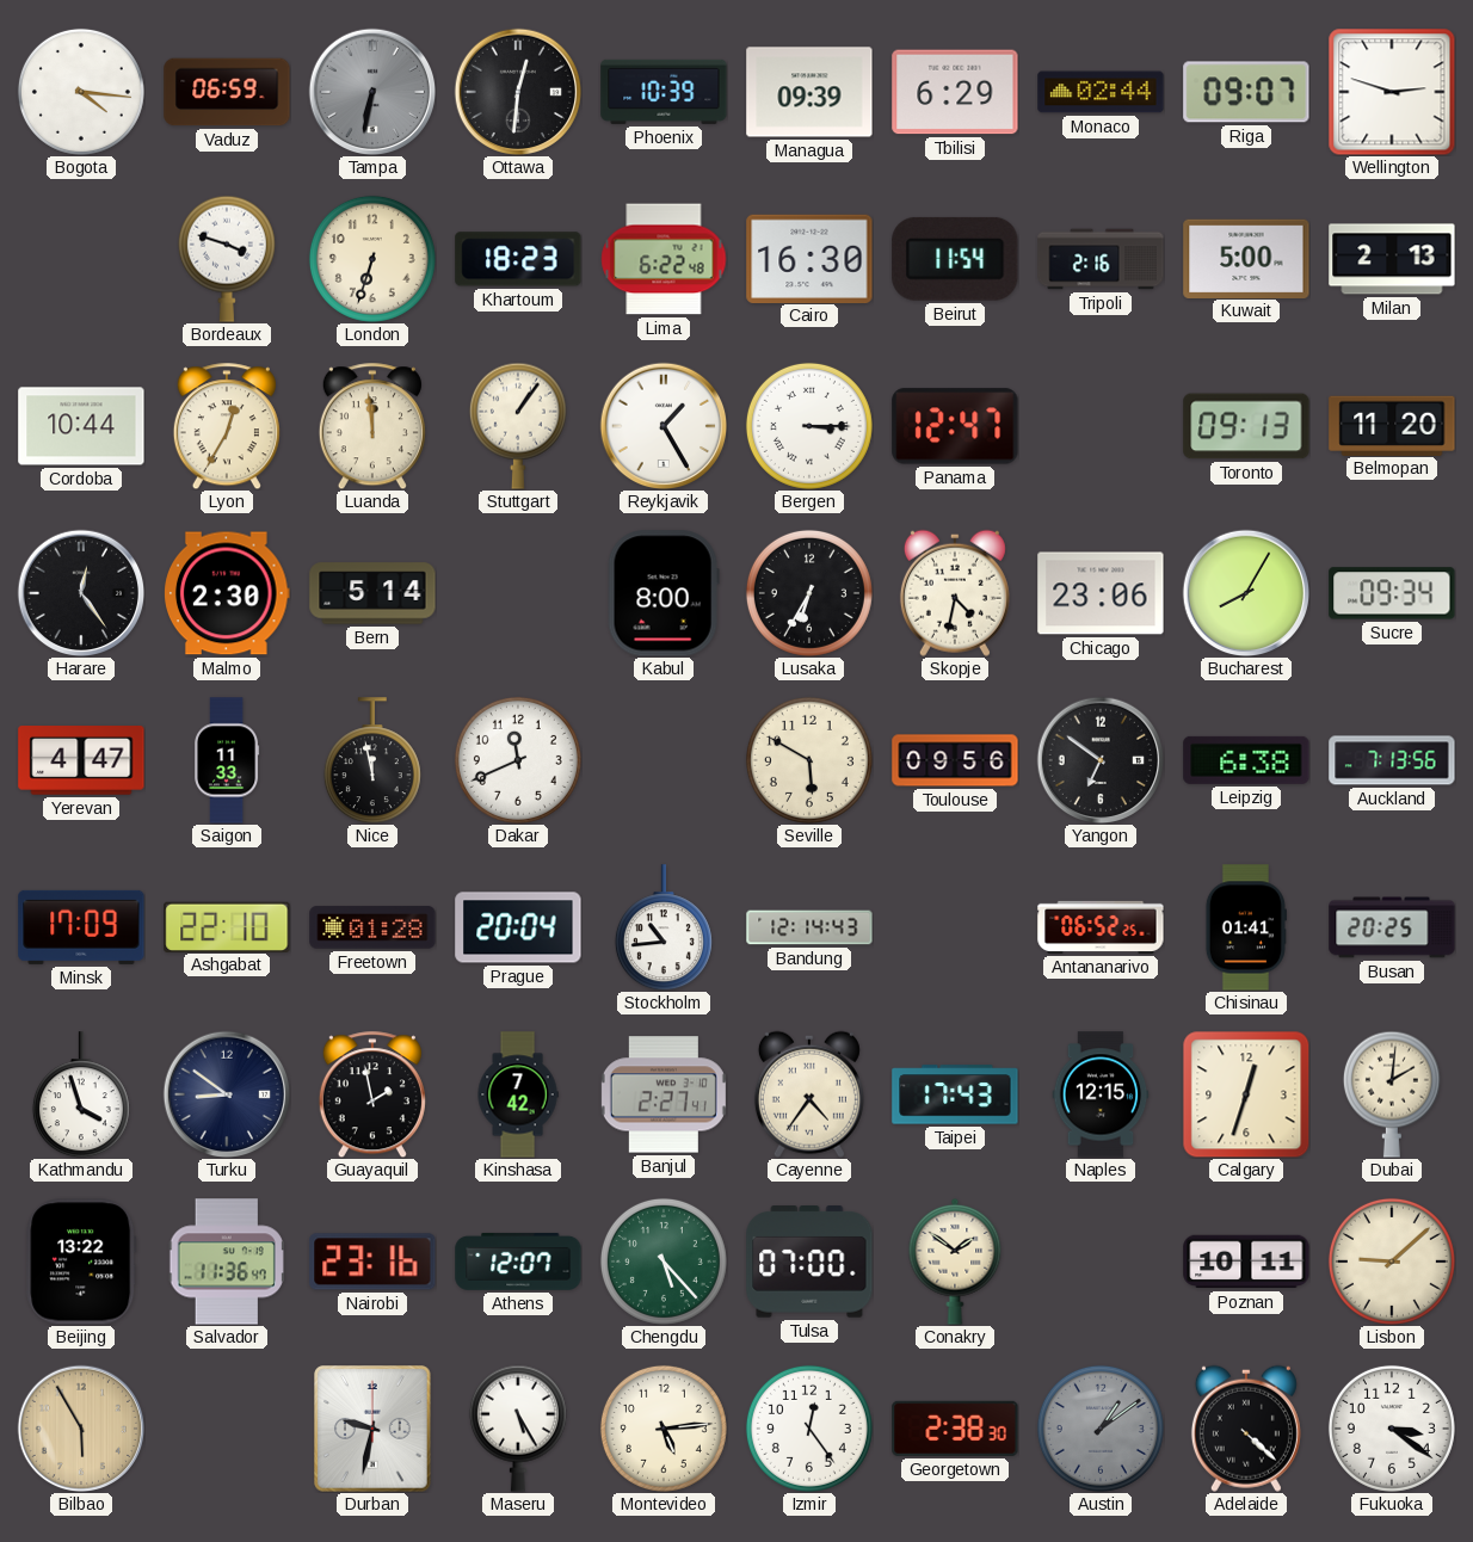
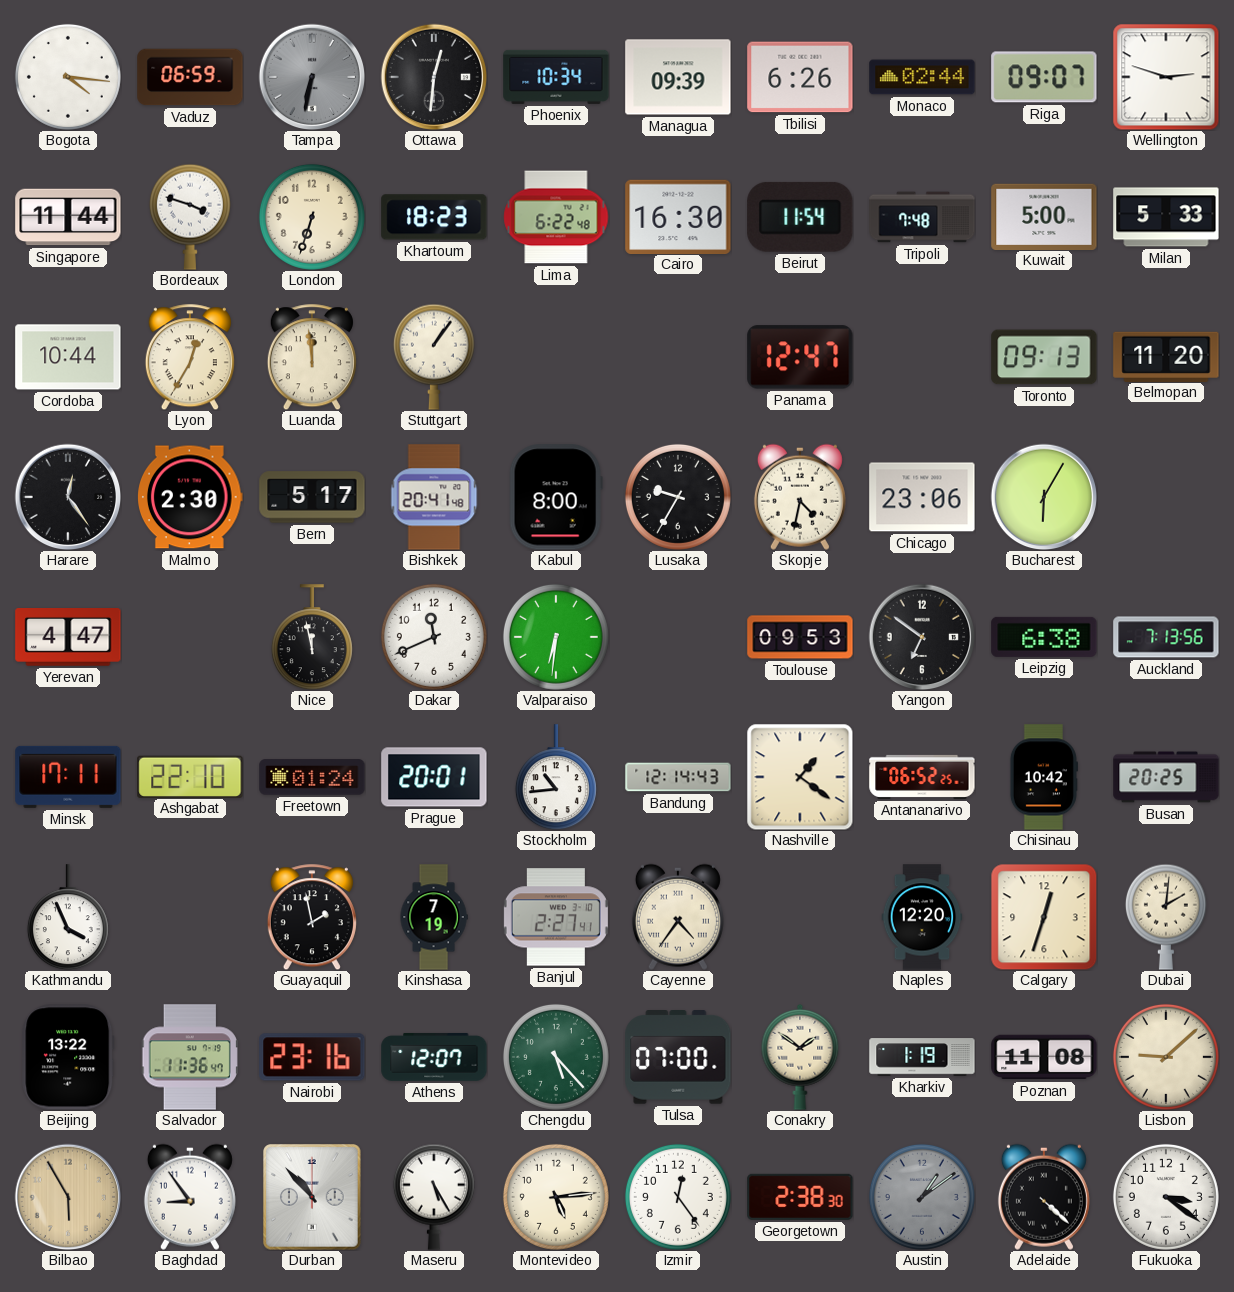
Phoenix: 10:39 -> 10:34
Tbilisi: 6:29 -> 6:26
Singapore: none -> 11:44
Tripoli: 2:16 -> 7:48
Milan: 2:13 -> 5:33
Reykjavik: 1:25 -> none
Bergen: 3:15 -> none
Bern: 5:14 -> 5:17
Bishkek: none -> 20:41
Lusaka: 6:35 -> 9:35
Bucharest: 8:05 -> 6:05
Sucre: 09:34 -> none
Saigon: 11:33 -> none
Valparaiso: none -> 6:31
Seville: 5:50 -> none
Toulouse: 09:56 -> 09:53
Minsk: 17:09 -> 17:11
Freetown: 01:28 -> 01:24
Prague: 20:04 -> 20:01
Nashville: none -> 1:21
Chisinau: 01:41 -> 10:42
Kathmandu: 3:57 -> 3:56
Turku: 8:51 -> none
Kinshasa: 7:42 -> 7:19
Taipei: 17:43 -> none
Naples: 12:15 -> 12:20
Kharkiv: none -> 1:19
Poznan: 10:11 -> 11:08
Baghdad: none -> 8:54
Durban: 9:32 -> 10:53
